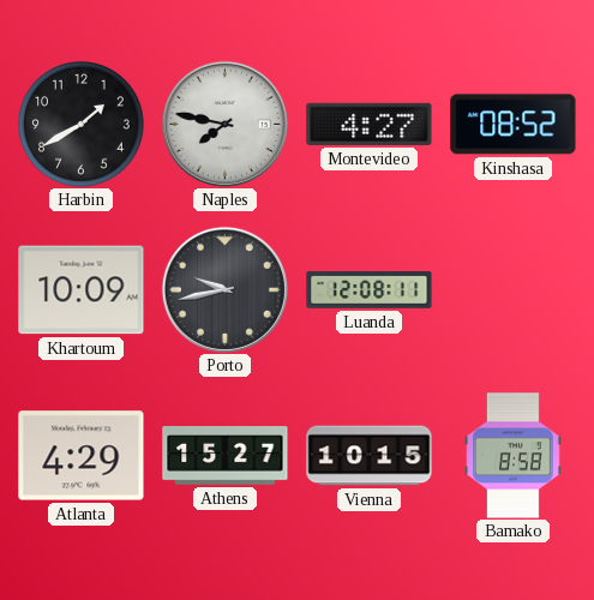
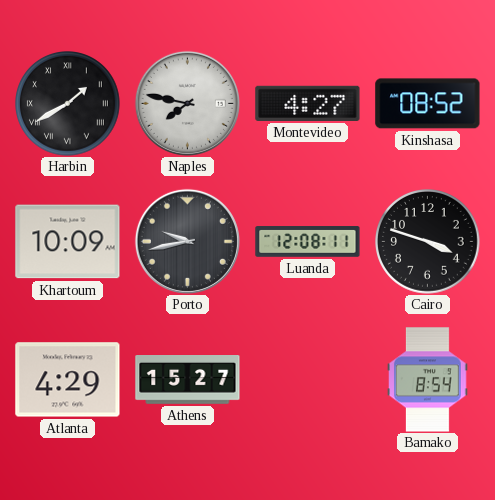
Harbin numerals: Arabic -> Roman
Cairo: none -> 3:48
Vienna: 10:15 -> none
Bamako: 8:58 -> 8:54
